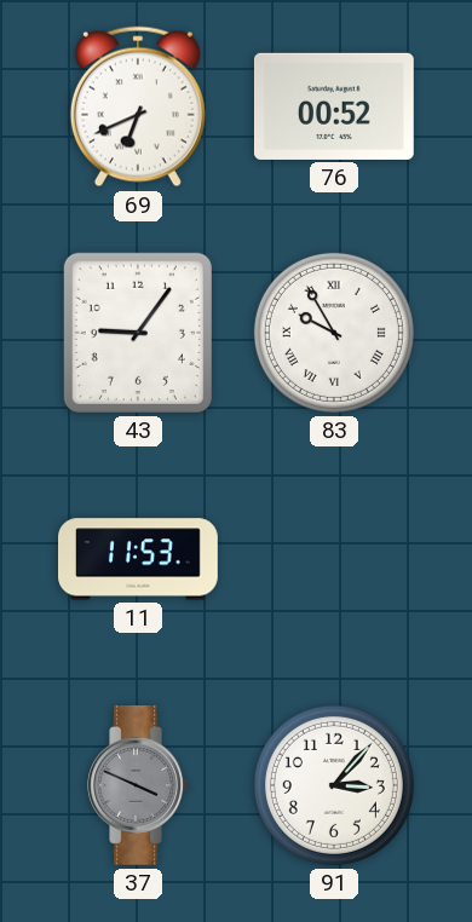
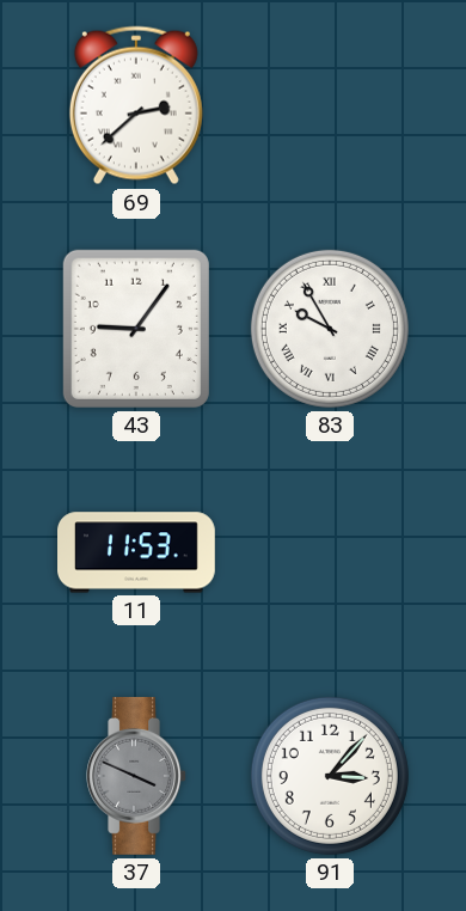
69: 6:41 -> 2:38
76: 00:52 -> none
